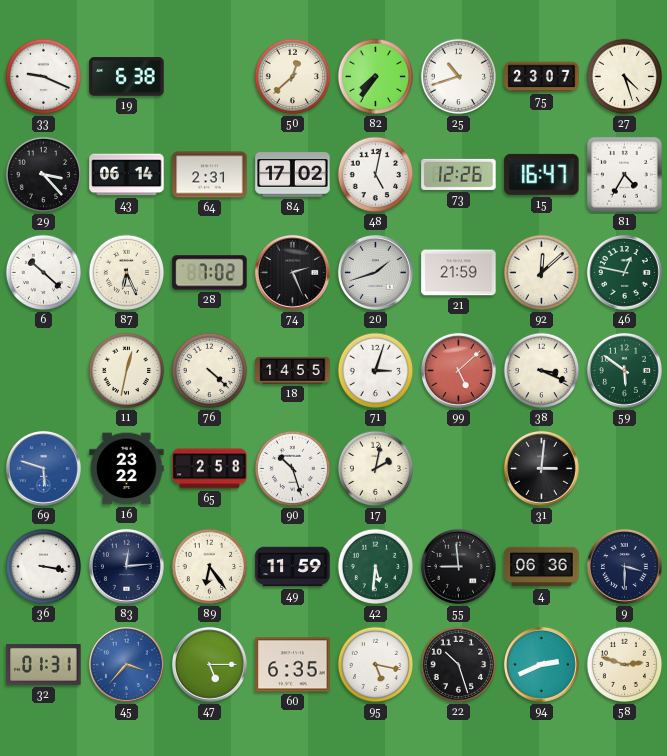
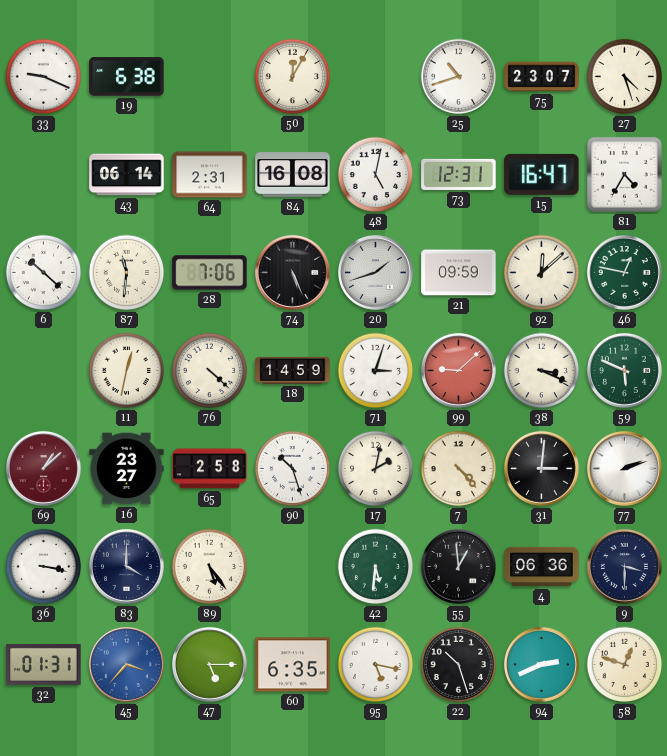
50: 12:38 -> 12:05
82: 7:36 -> none
29: 3:23 -> none
84: 17:02 -> 16:08
73: 12:26 -> 12:31
87: 6:26 -> 11:31
28: 7:02 -> 7:06
74: 2:26 -> 5:26
21: 21:59 -> 09:59
18: 14:55 -> 14:59
99: 5:08 -> 9:08
59: 5:51 -> 5:49
69: 5:48 -> 1:08
69 dial: blue -> burgundy
16: 23:22 -> 23:27
7: none -> 4:23
77: none -> 2:12
83: 12:14 -> 4:00
89: 6:24 -> 5:24
49: 11:59 -> none
55: 8:59 -> 12:59
58: 2:48 -> 12:48
